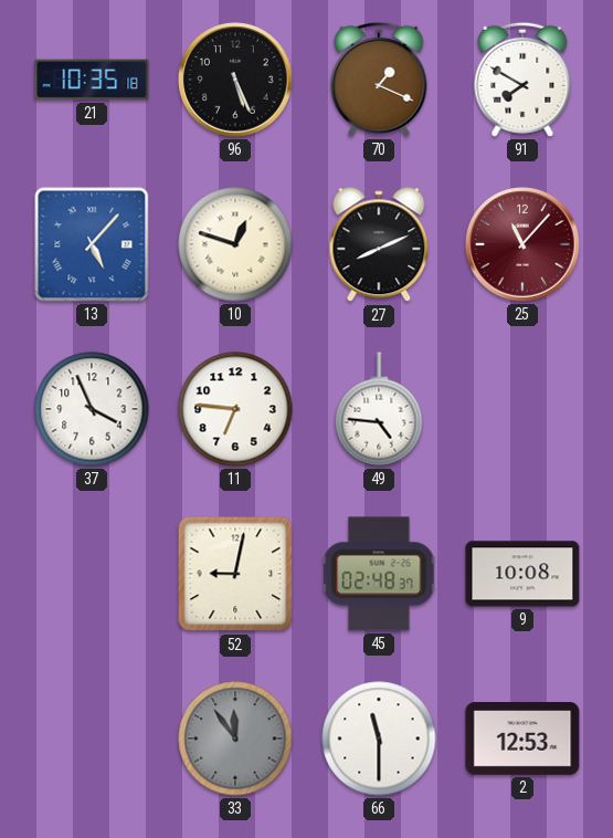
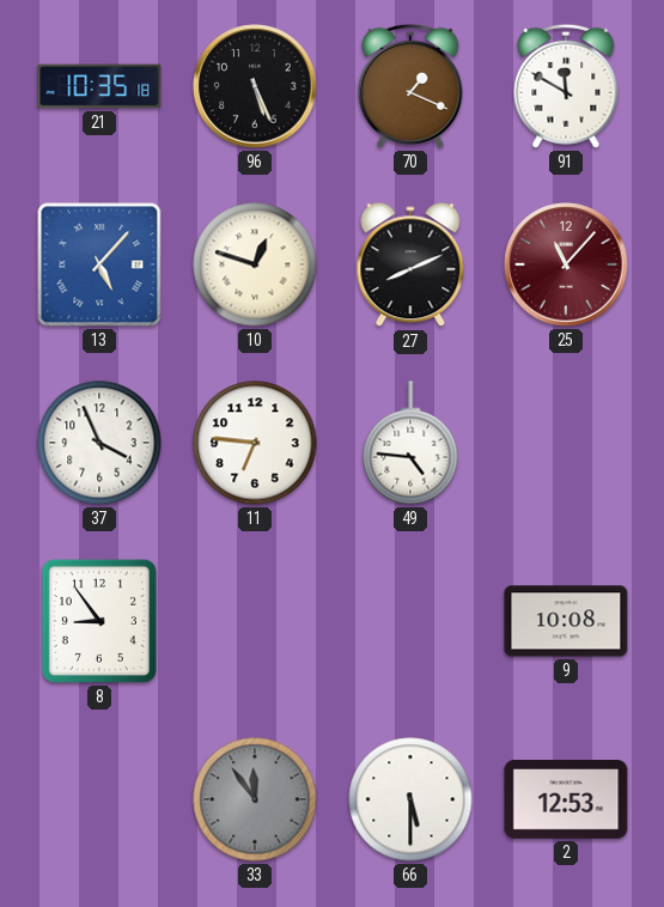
91: 7:50 -> 11:50
8: none -> 8:54
52: 9:02 -> none
45: 02:48 -> none
66: 11:30 -> 5:30
